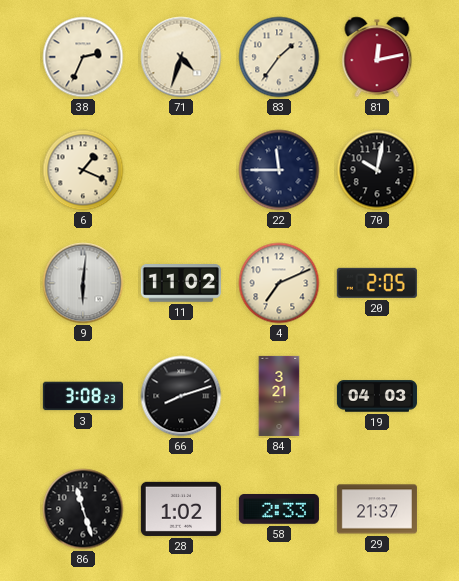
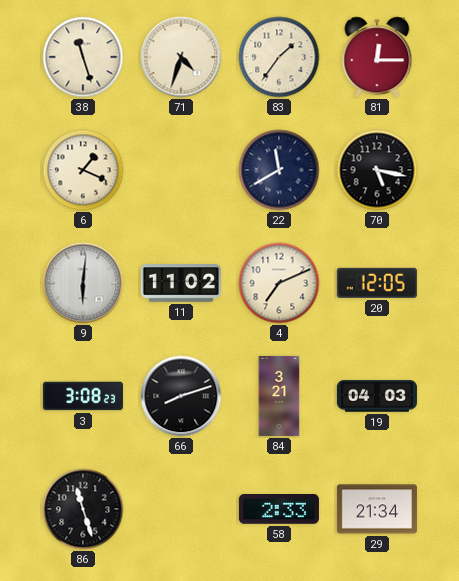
38: 2:34 -> 11:27
81: 12:13 -> 12:15
22: 11:45 -> 11:40
70: 10:02 -> 5:17
20: 2:05 -> 12:05
28: 1:02 -> none
29: 21:37 -> 21:34
